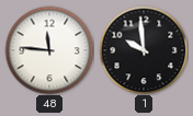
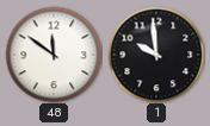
48: 11:46 -> 11:51
